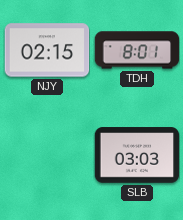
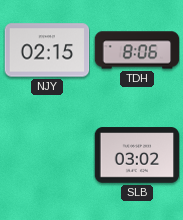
TDH: 8:01 -> 8:06
SLB: 03:03 -> 03:02
